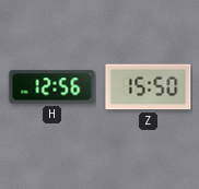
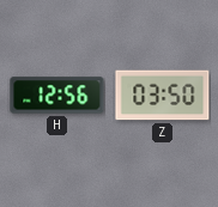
Z: 15:50 -> 03:50
